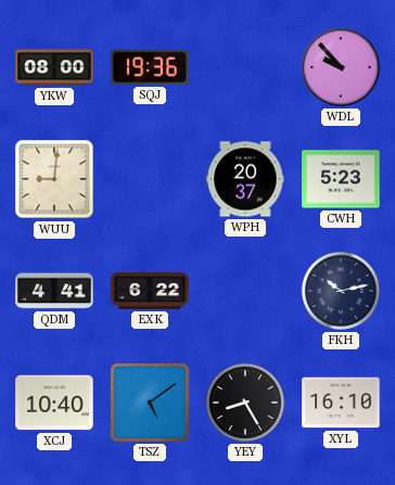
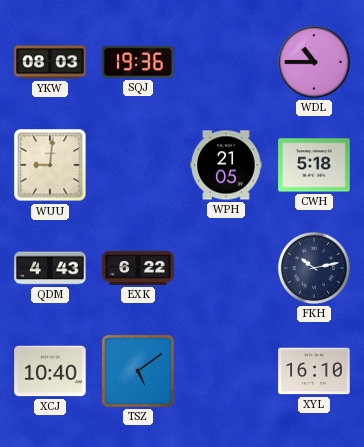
YKW: 08:00 -> 08:03
WDL: 9:53 -> 10:45
WPH: 20:37 -> 21:05
CWH: 5:23 -> 5:18
QDM: 4:41 -> 4:43
YEY: 8:25 -> none
